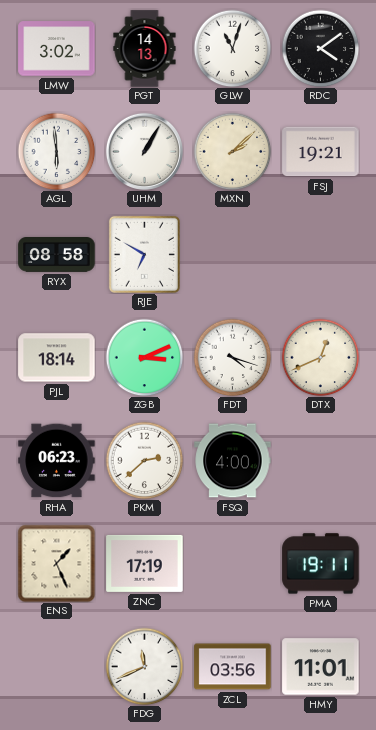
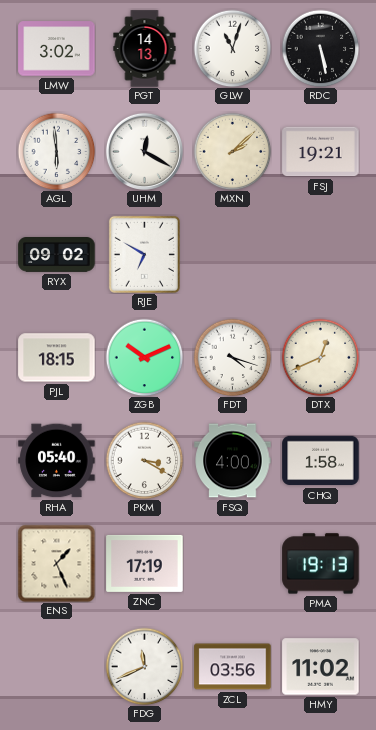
RDC: 4:09 -> 5:28
UHM: 1:05 -> 12:20
RYX: 08:58 -> 09:02
PJL: 18:14 -> 18:15
ZGB: 3:11 -> 10:11
RHA: 06:23 -> 05:40
PKM: 2:38 -> 3:20
CHQ: none -> 1:58
PMA: 19:11 -> 19:13
HMY: 11:01 -> 11:02
